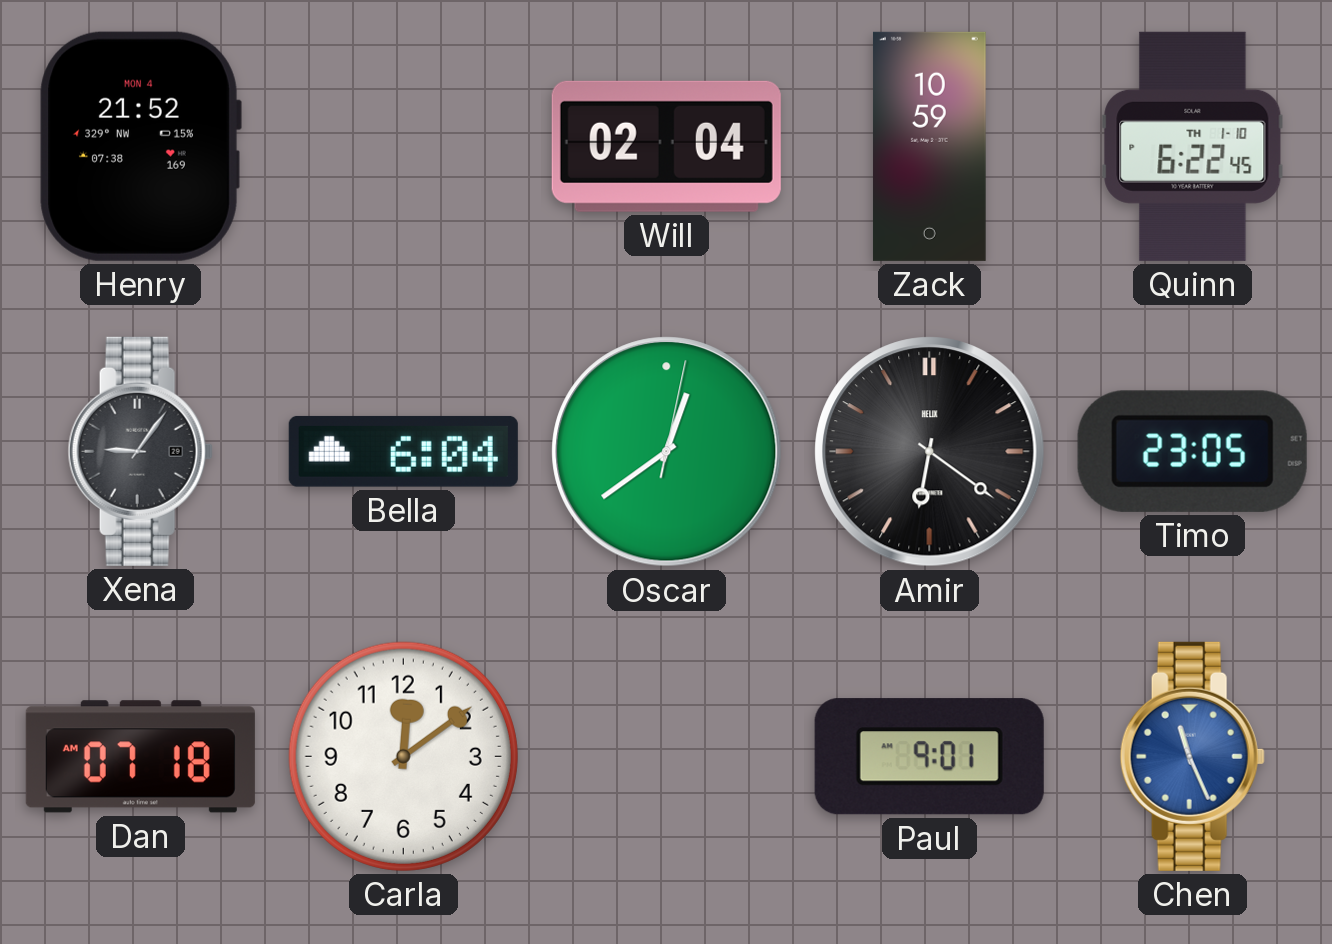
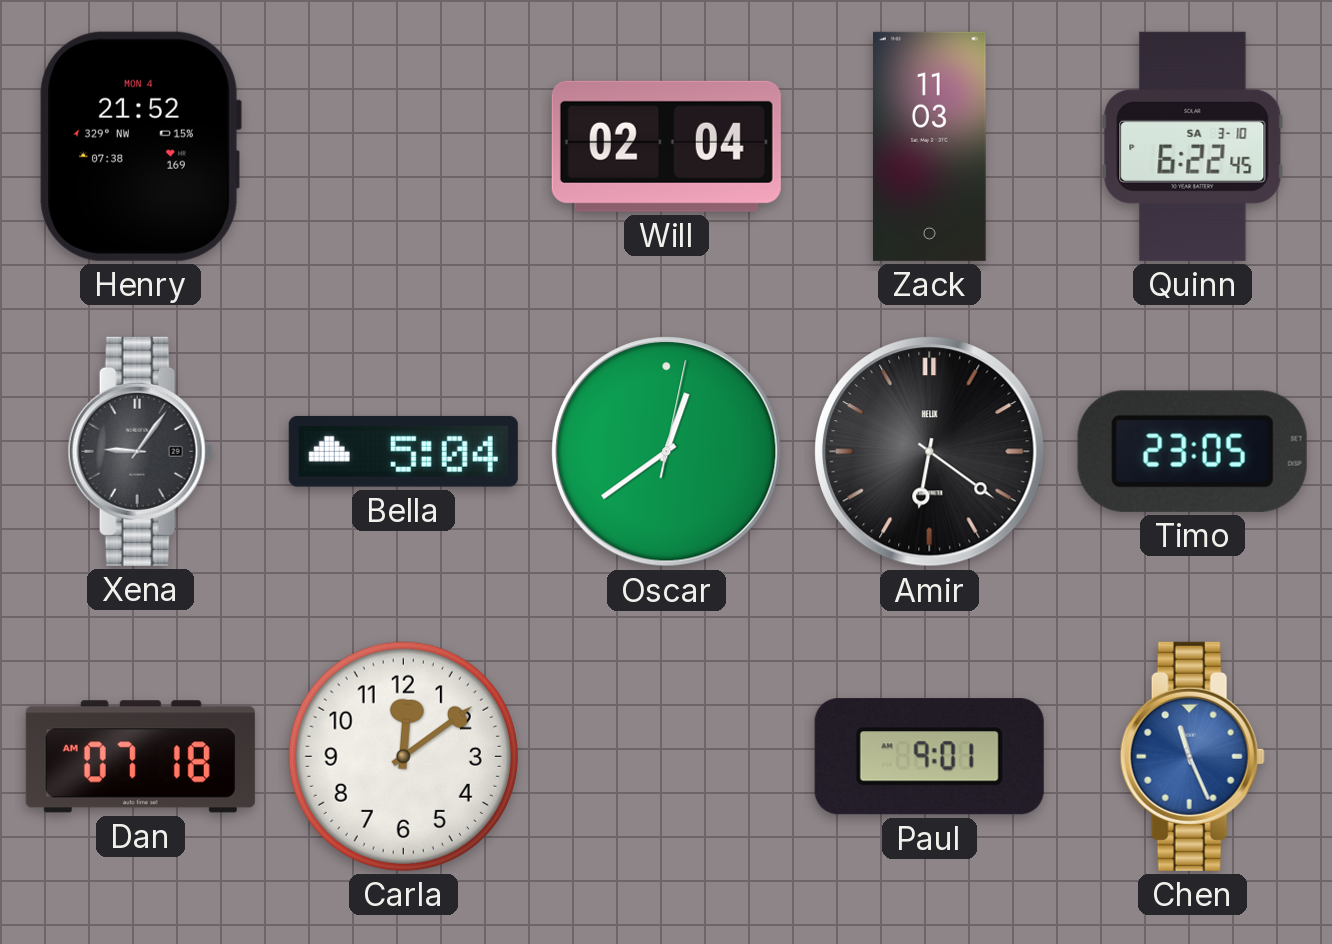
Zack: 10:59 -> 11:03
Quinn date: TH 1-10 -> SA 3-10
Bella: 6:04 -> 5:04
